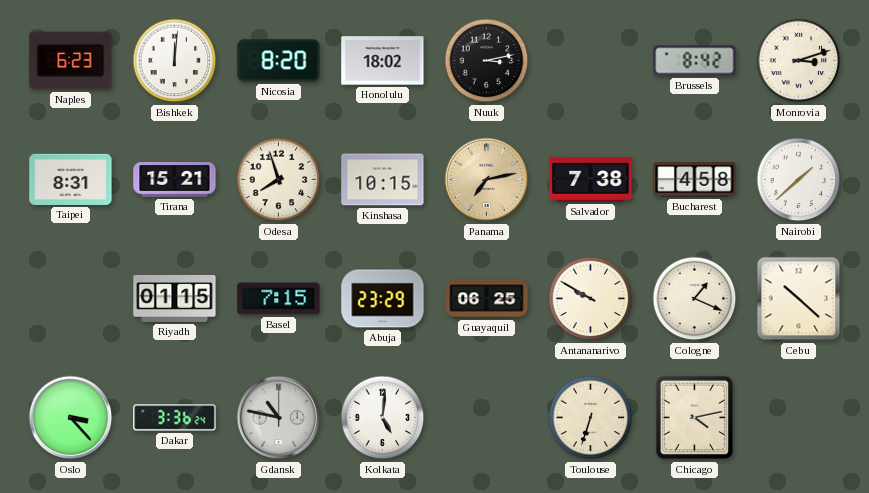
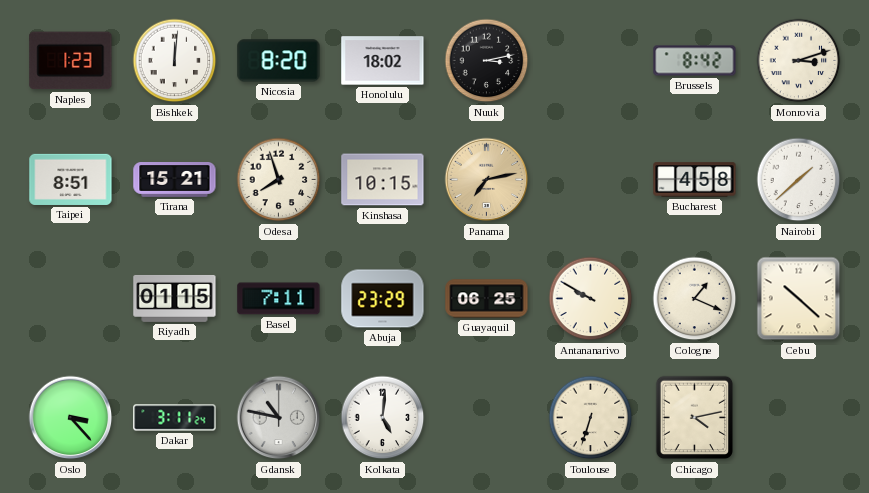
Naples: 6:23 -> 1:23
Taipei: 8:31 -> 8:51
Salvador: 7:38 -> none
Basel: 7:15 -> 7:11
Dakar: 3:36 -> 3:11
